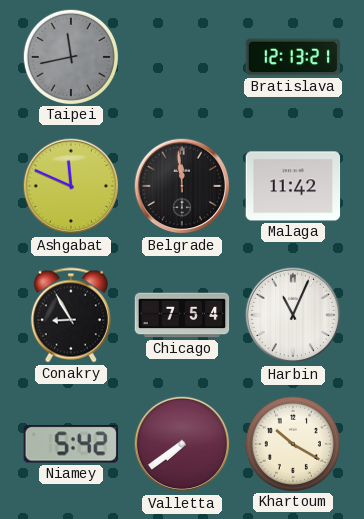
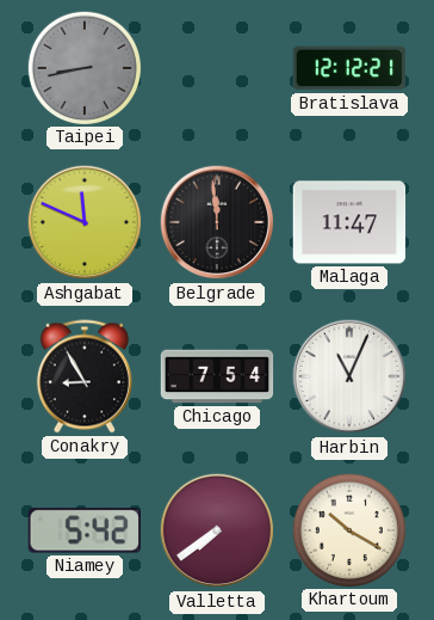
Taipei: 11:43 -> 8:43
Bratislava: 12:13 -> 12:12
Malaga: 11:42 -> 11:47
